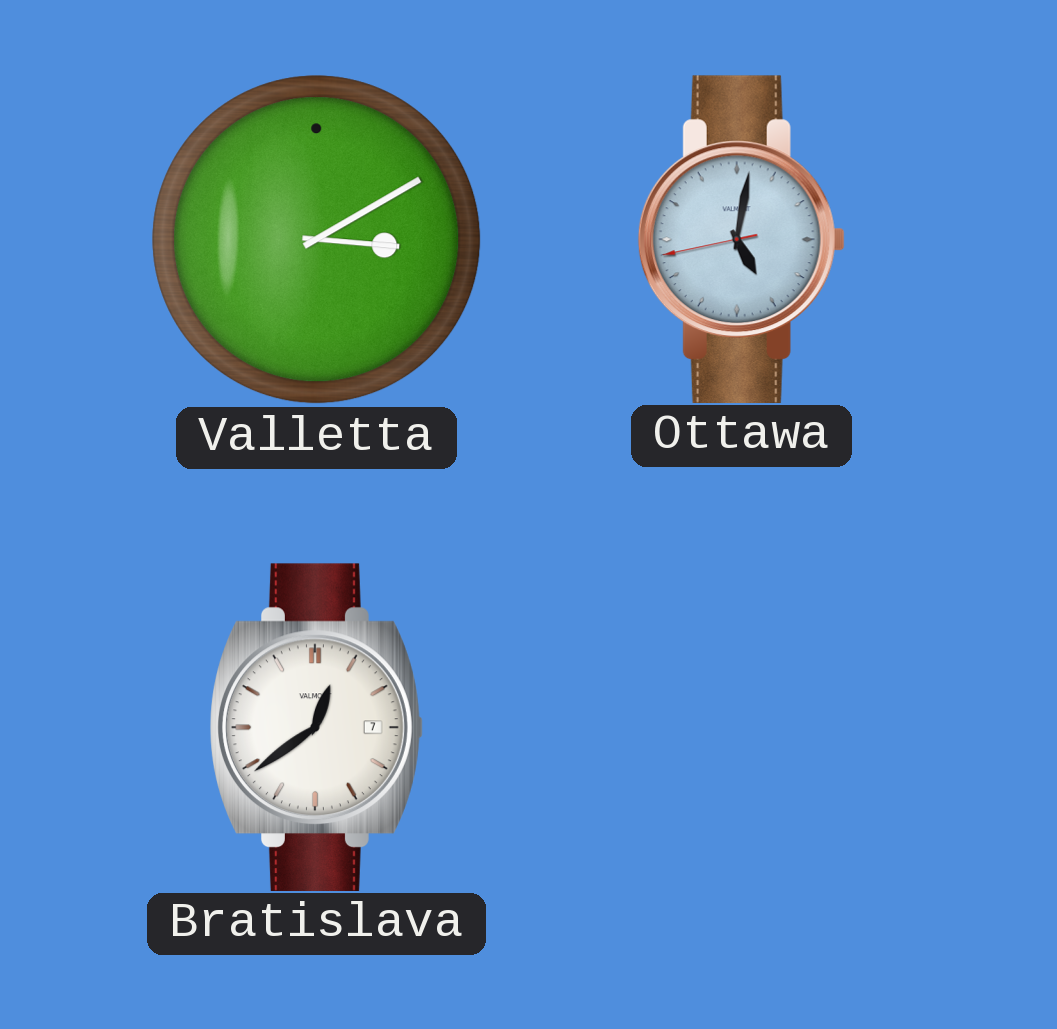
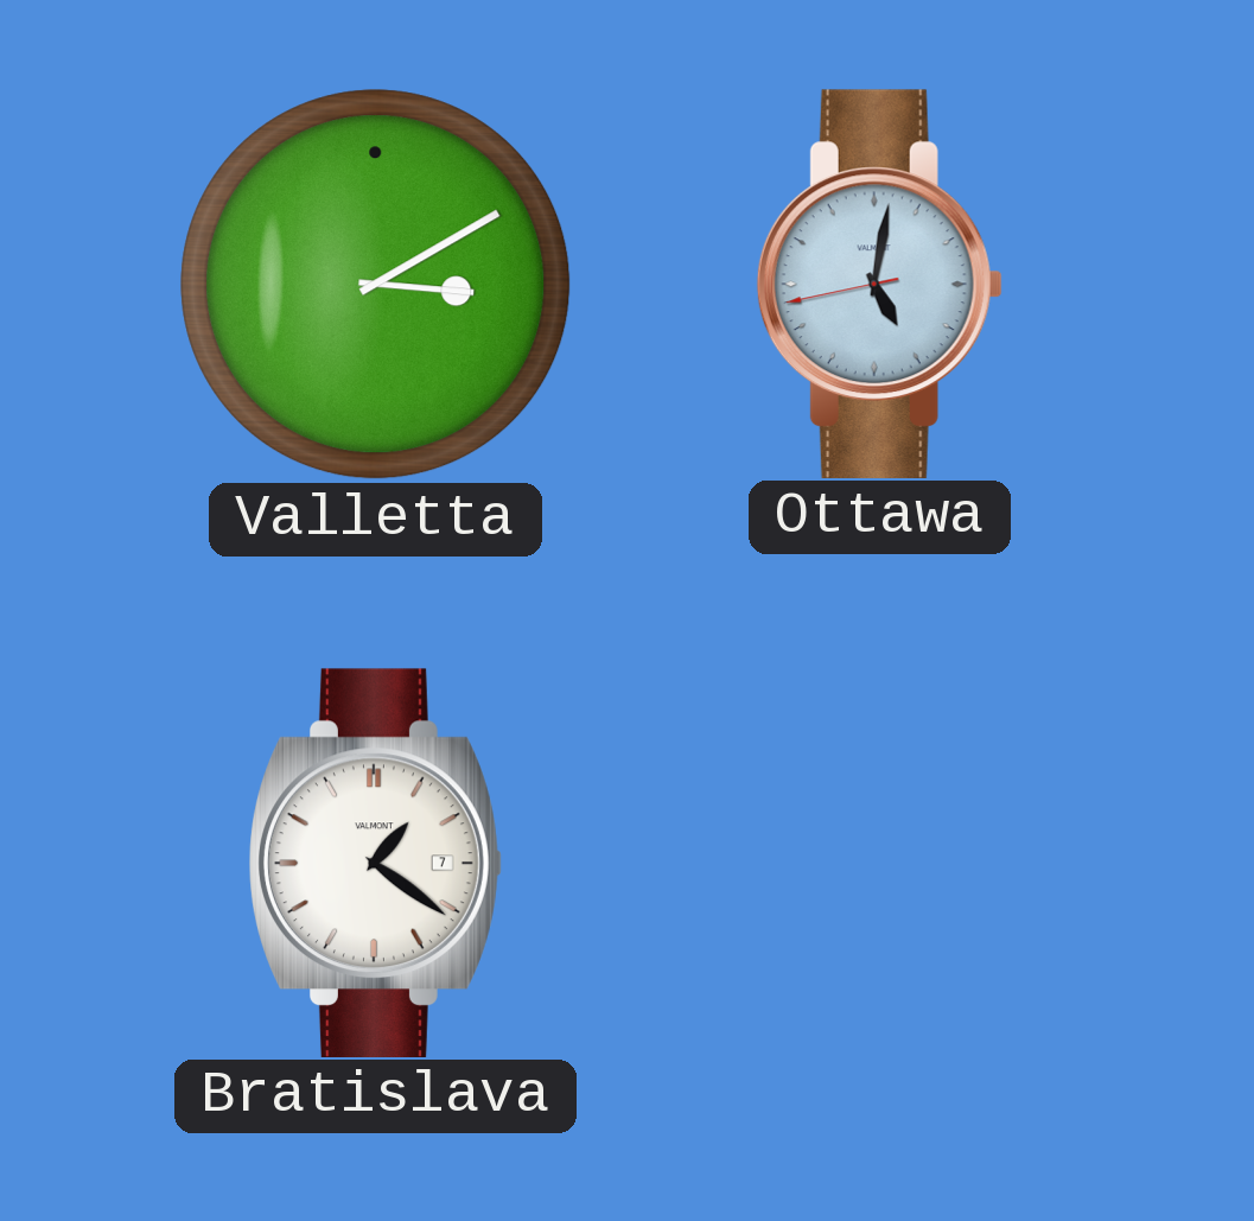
Bratislava: 12:39 -> 1:21
